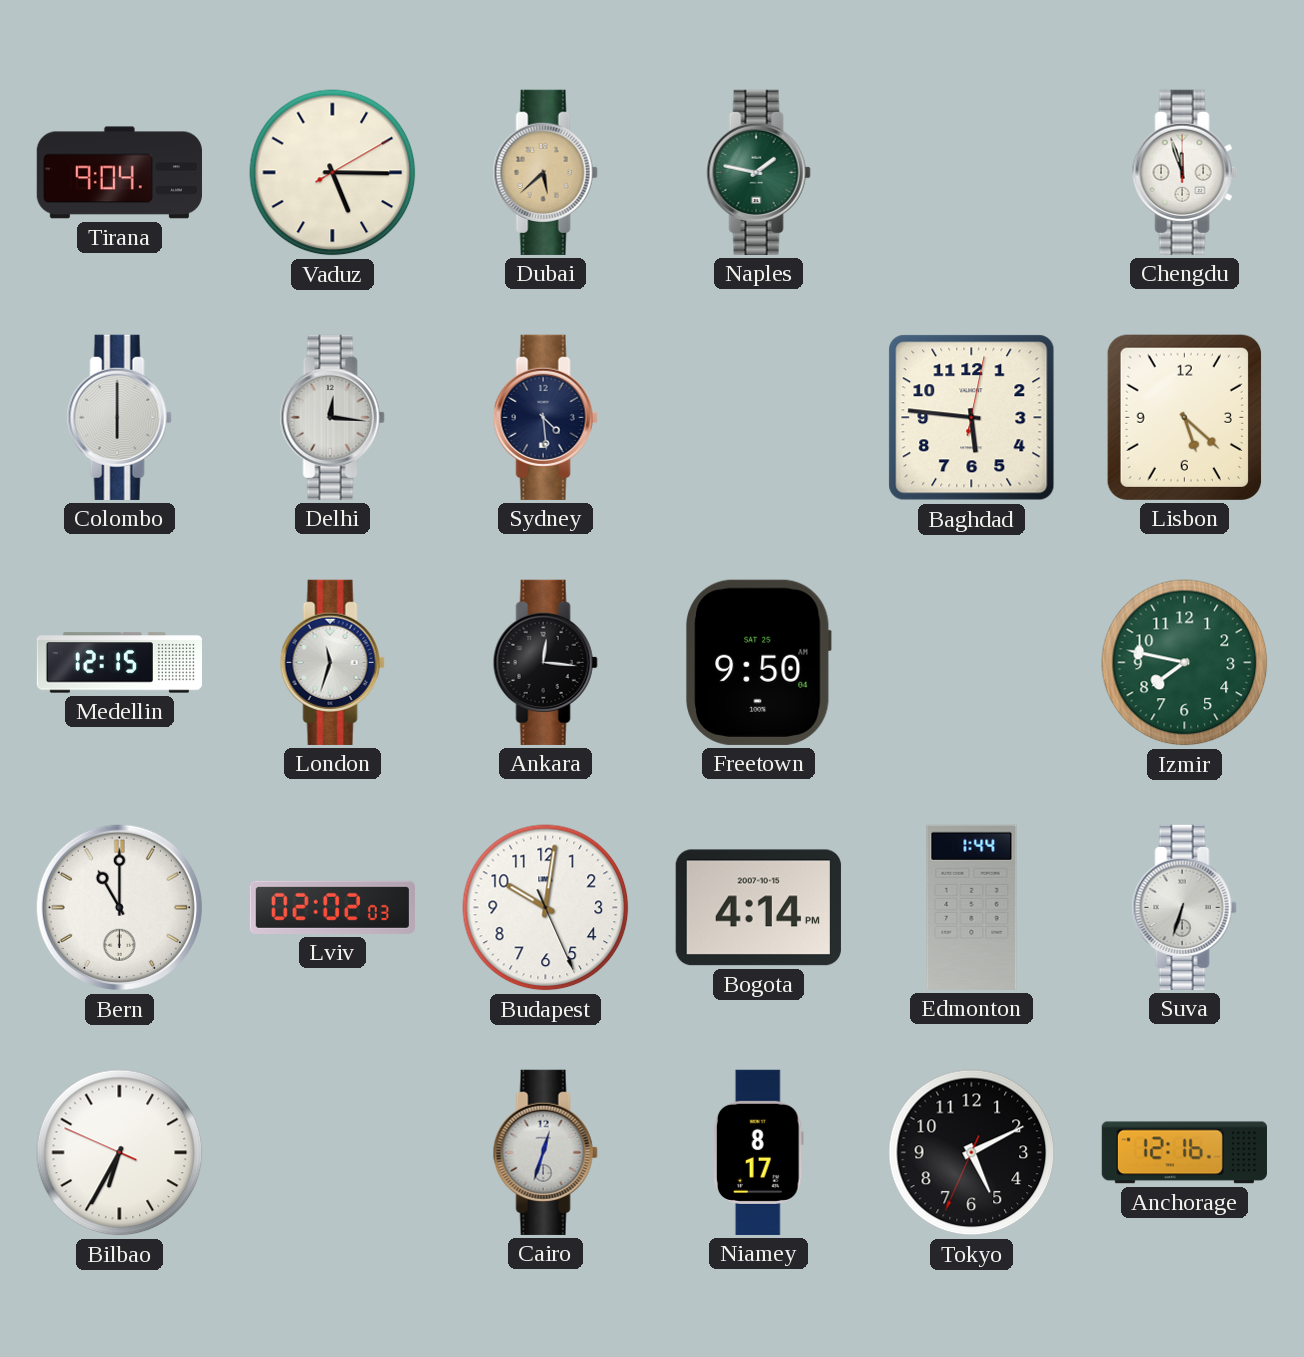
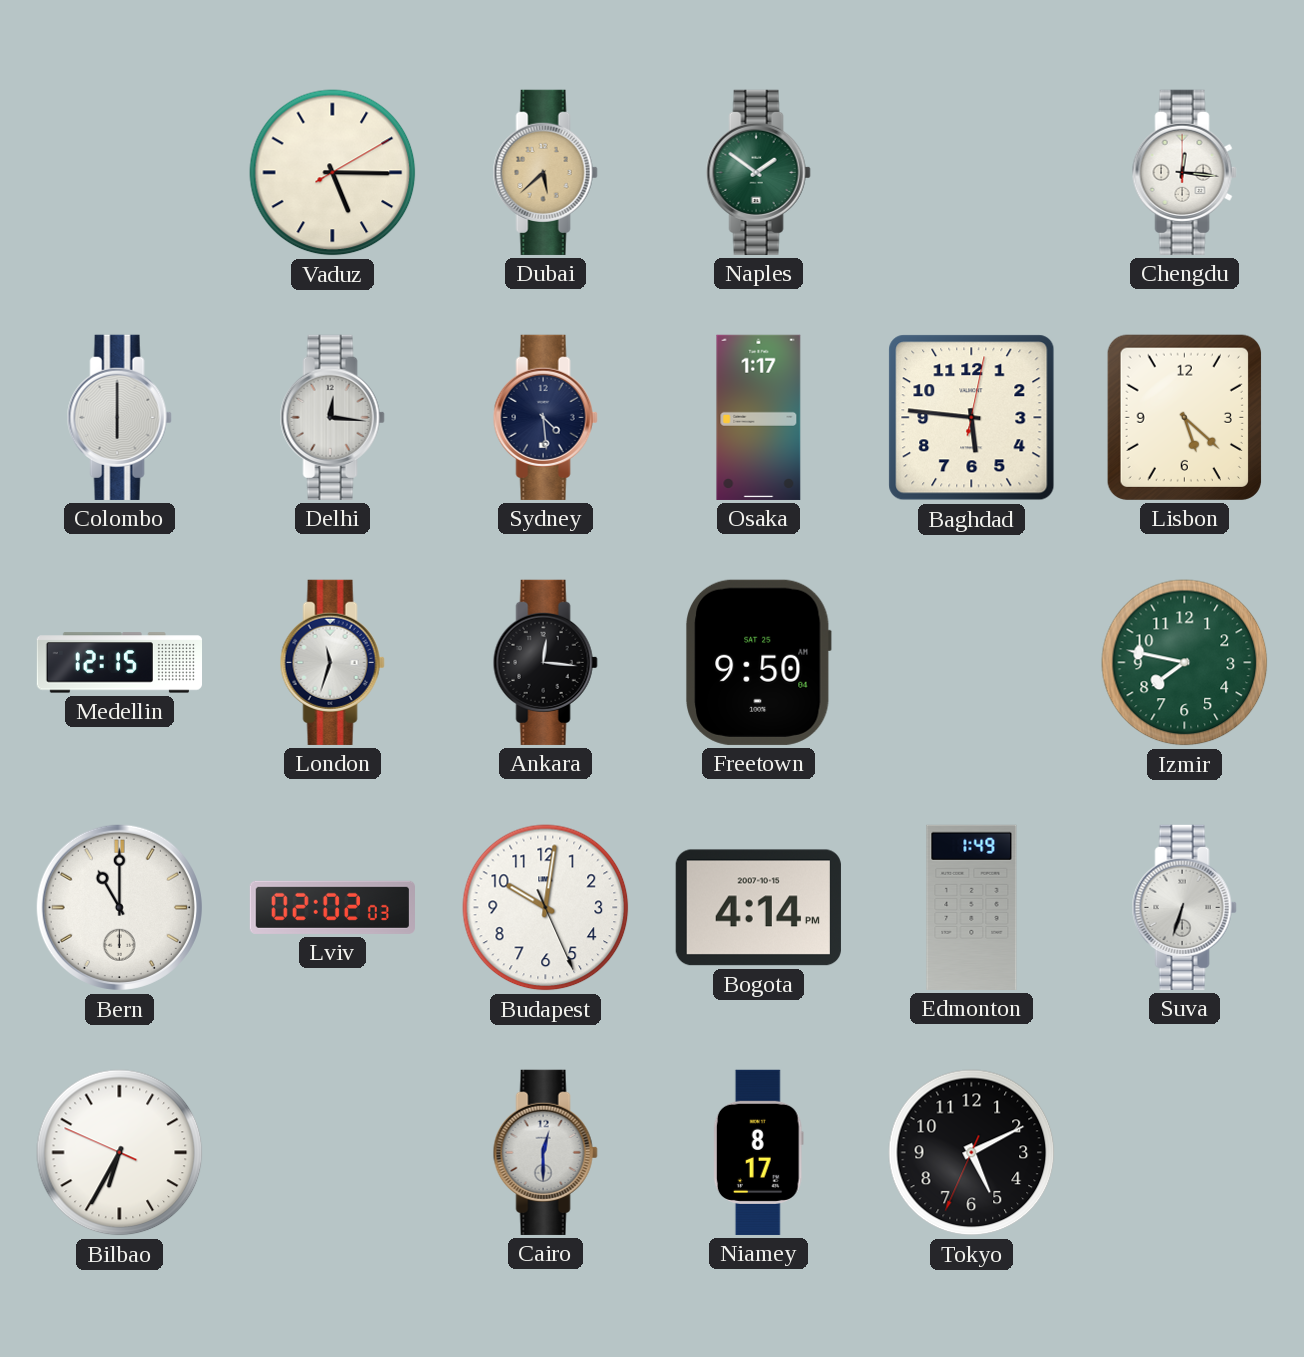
Tirana: 9:04 -> none
Naples: 1:47 -> 1:51
Chengdu: 11:57 -> 12:16
Osaka: none -> 1:17
Edmonton: 1:44 -> 1:49
Cairo: 12:33 -> 12:30
Anchorage: 12:16 -> none
